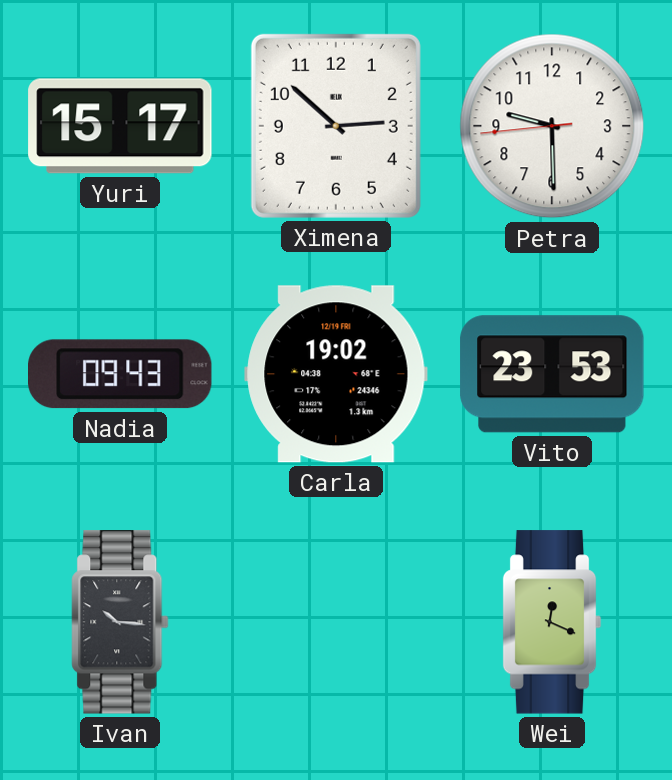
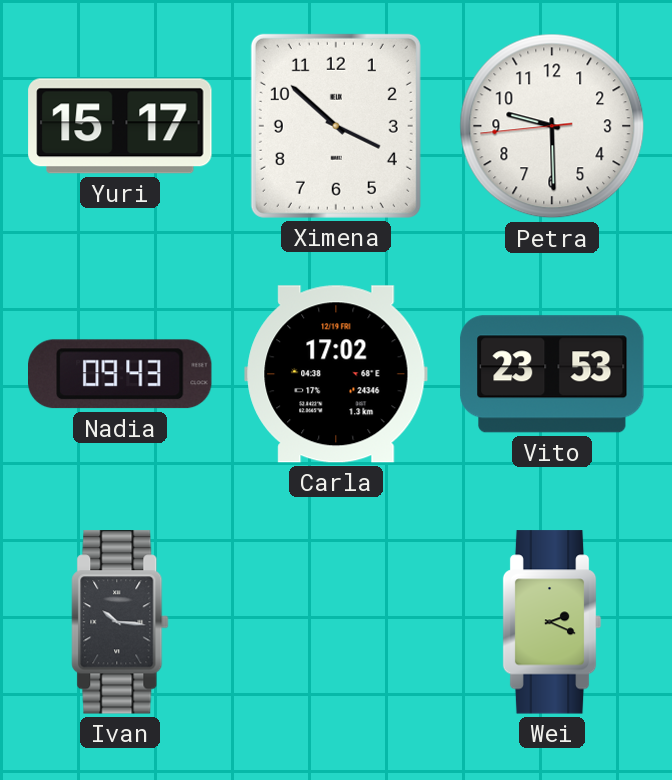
Ximena: 2:52 -> 3:52
Carla: 19:02 -> 17:02
Wei: 12:19 -> 2:19
